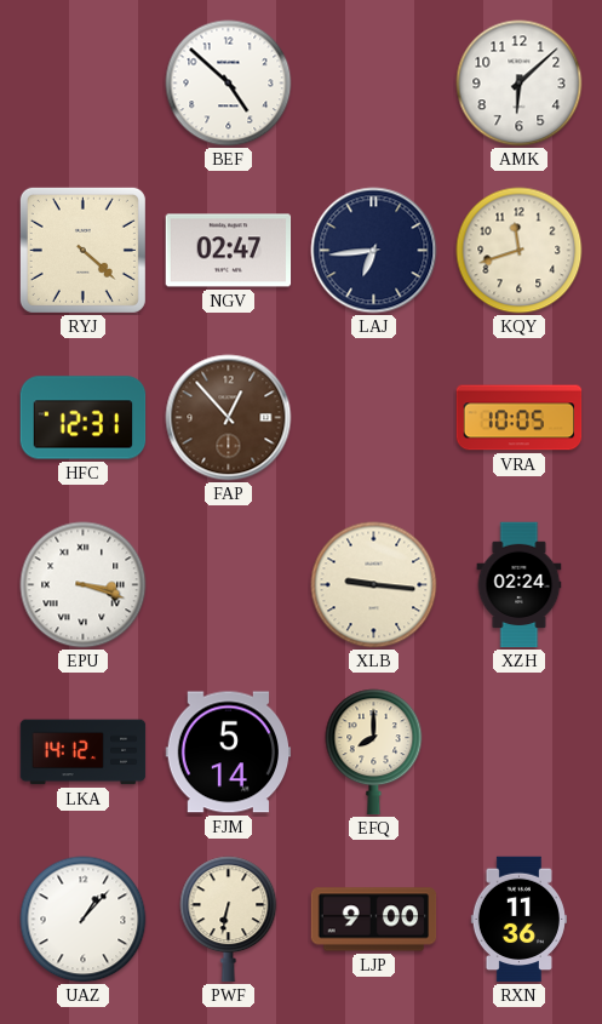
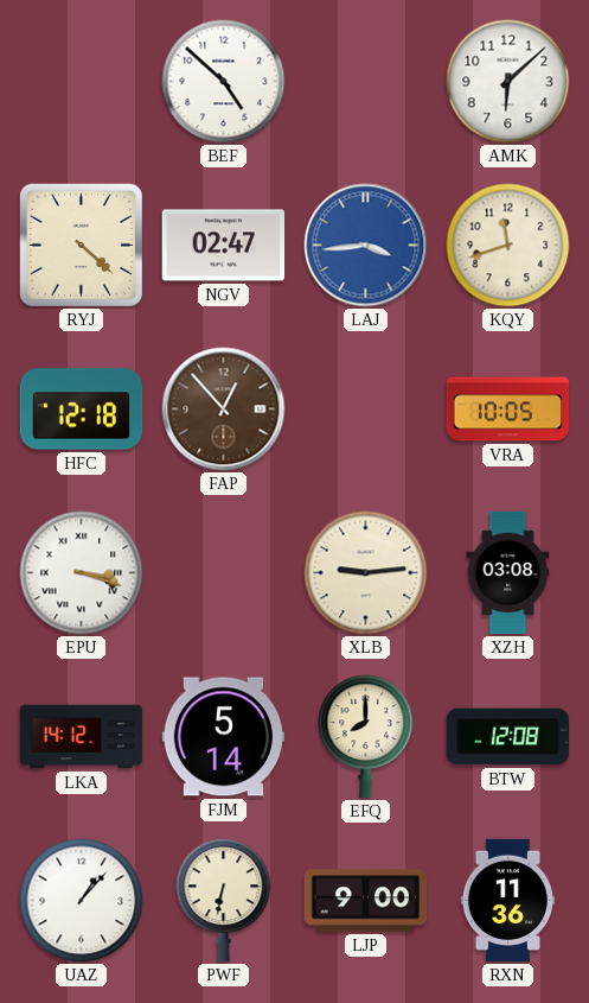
LAJ: 6:44 -> 3:44
LAJ dial: navy -> blue
HFC: 12:31 -> 12:18
XLB: 9:16 -> 9:14
XZH: 02:24 -> 03:08
BTW: none -> 12:08
